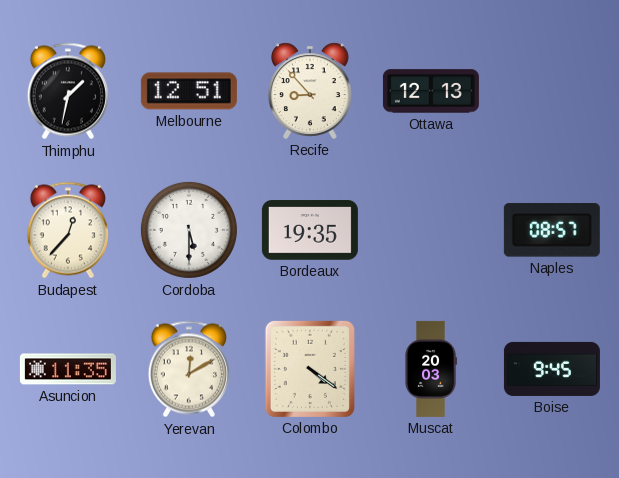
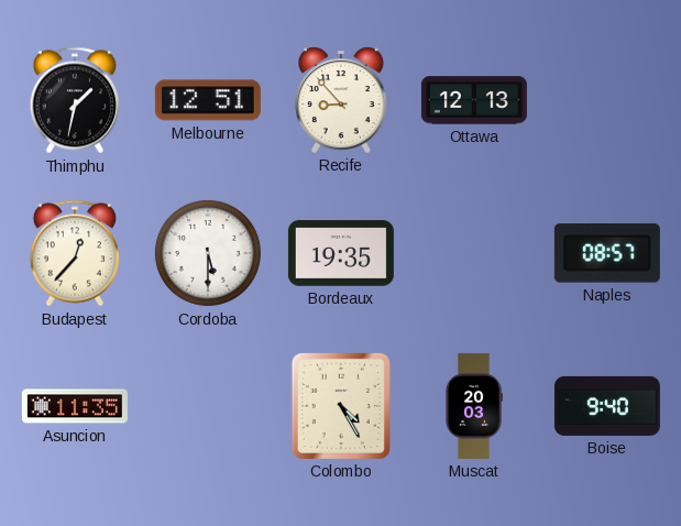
Yerevan: 12:10 -> none
Colombo: 4:21 -> 4:25
Boise: 9:45 -> 9:40
